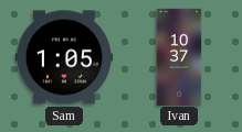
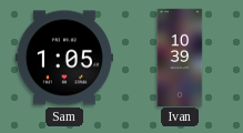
Ivan: 10:37 -> 10:39
